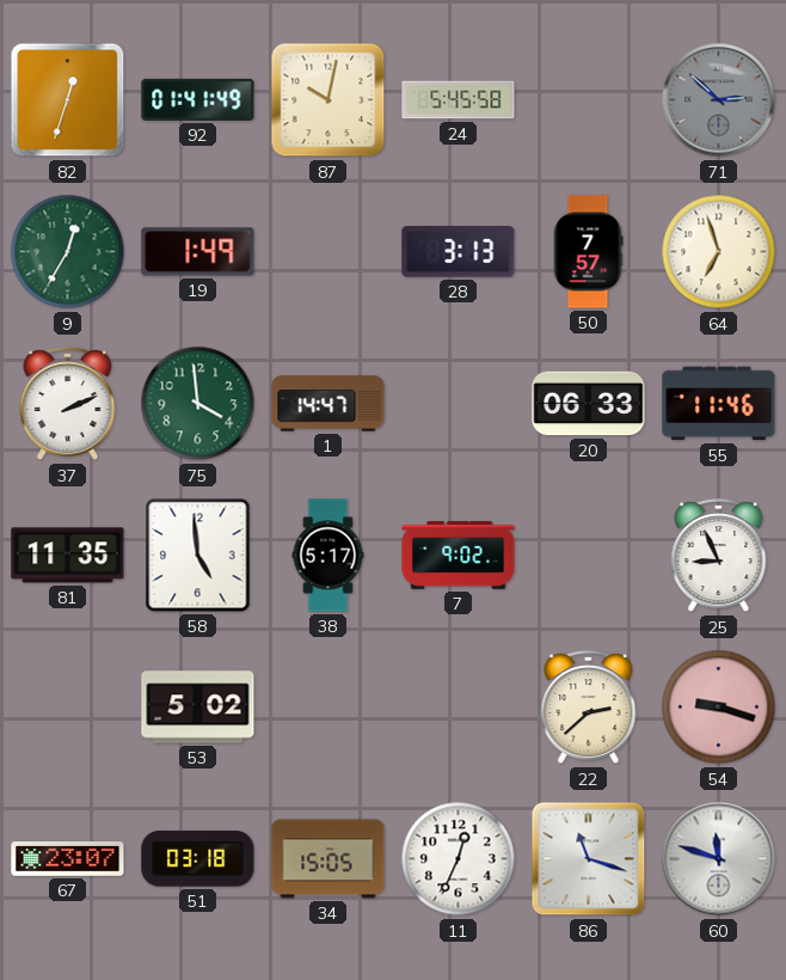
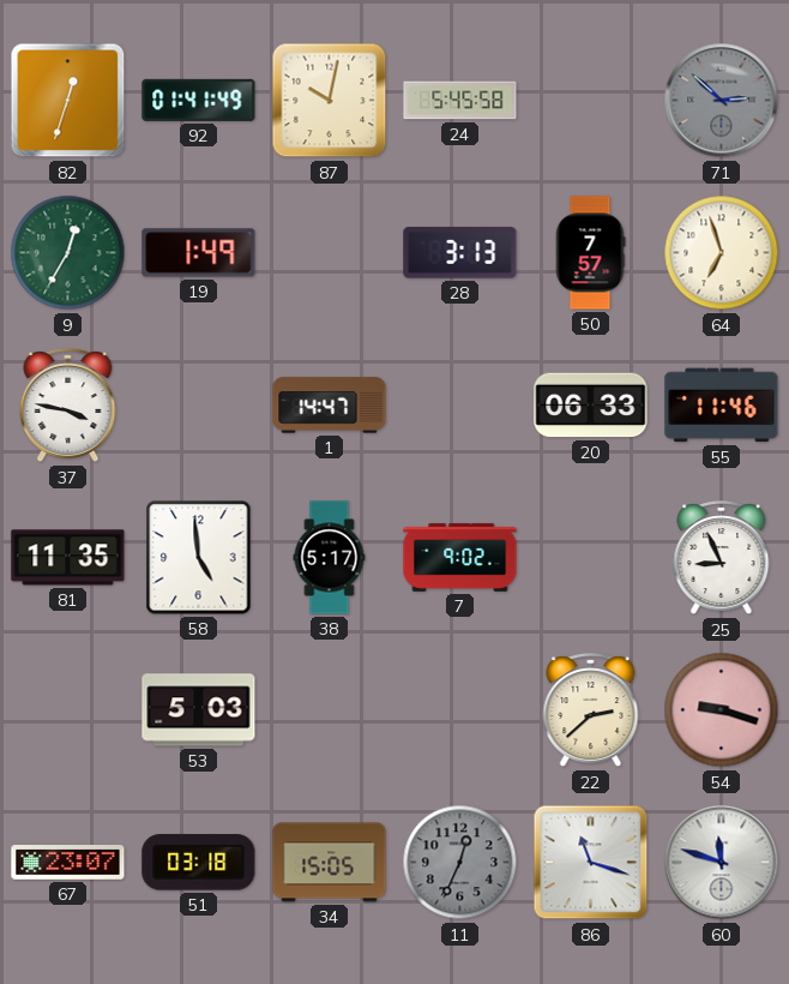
37: 2:11 -> 3:47
75: 3:59 -> none
53: 5:02 -> 5:03
11 dial: white -> grey
